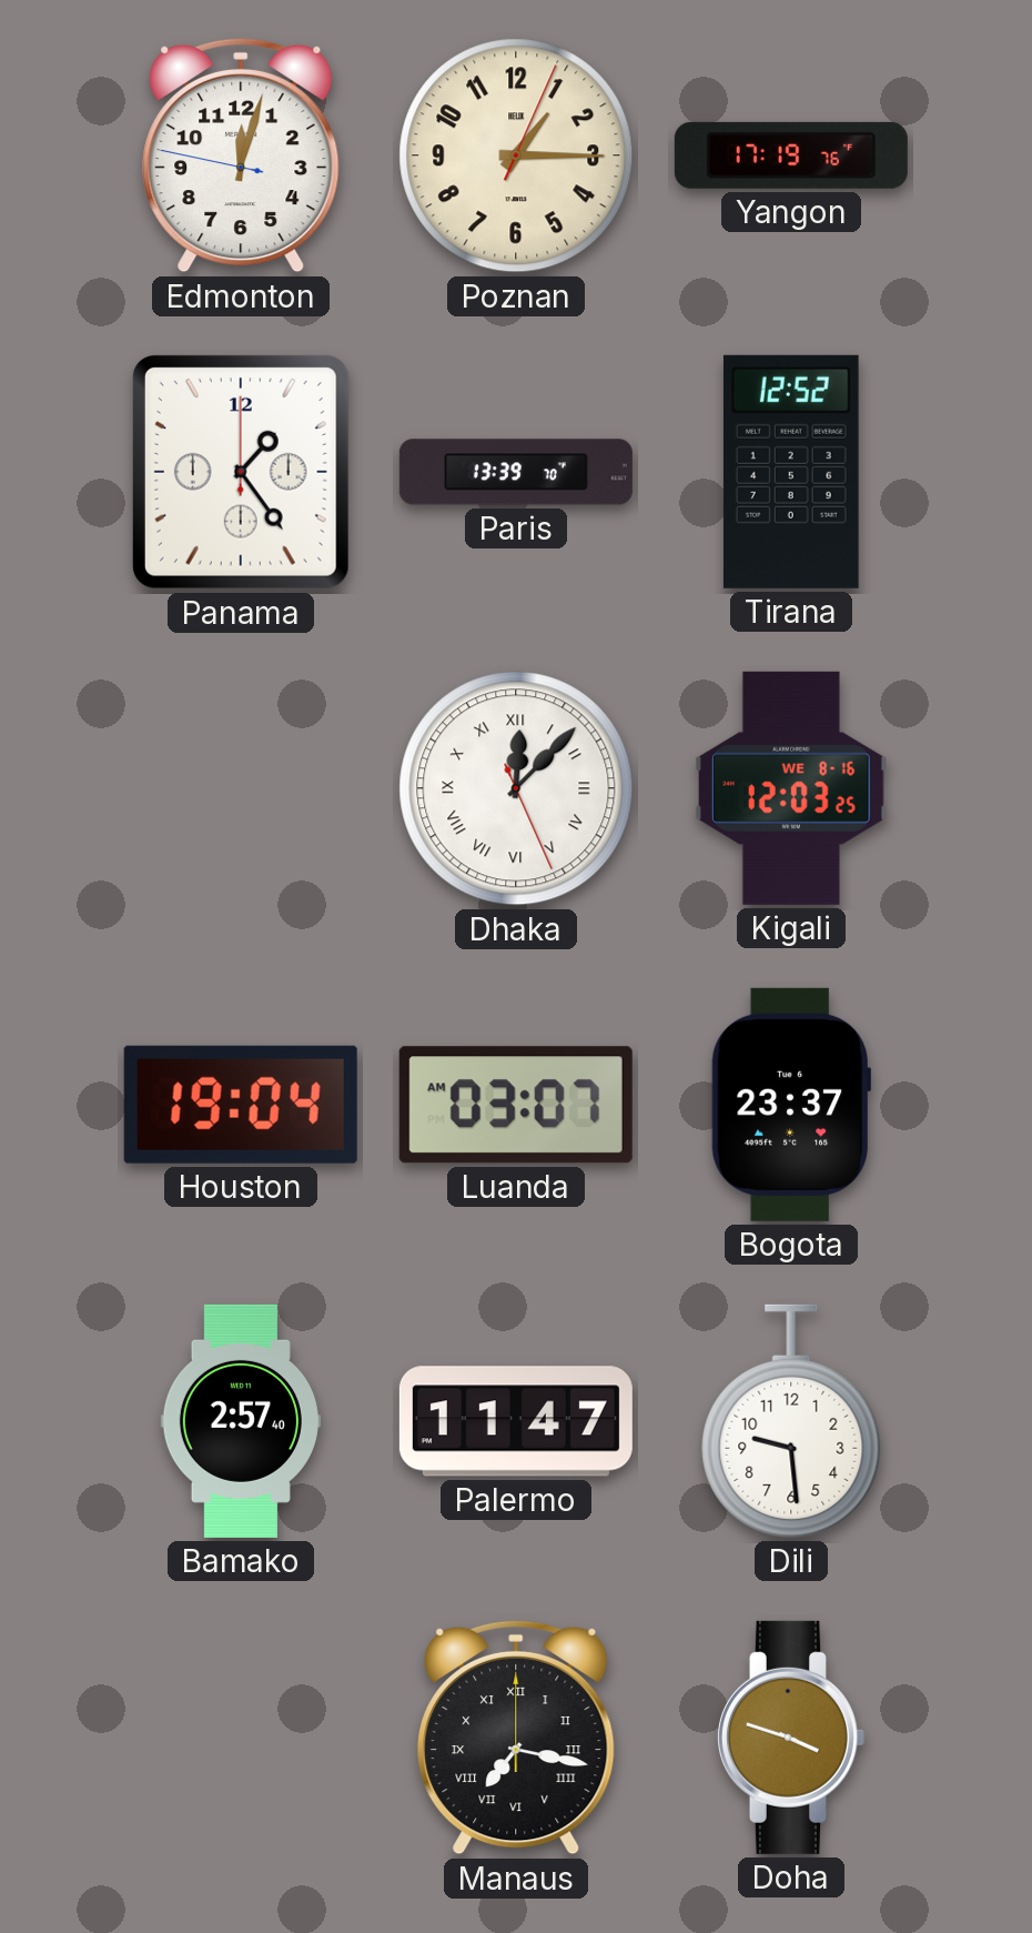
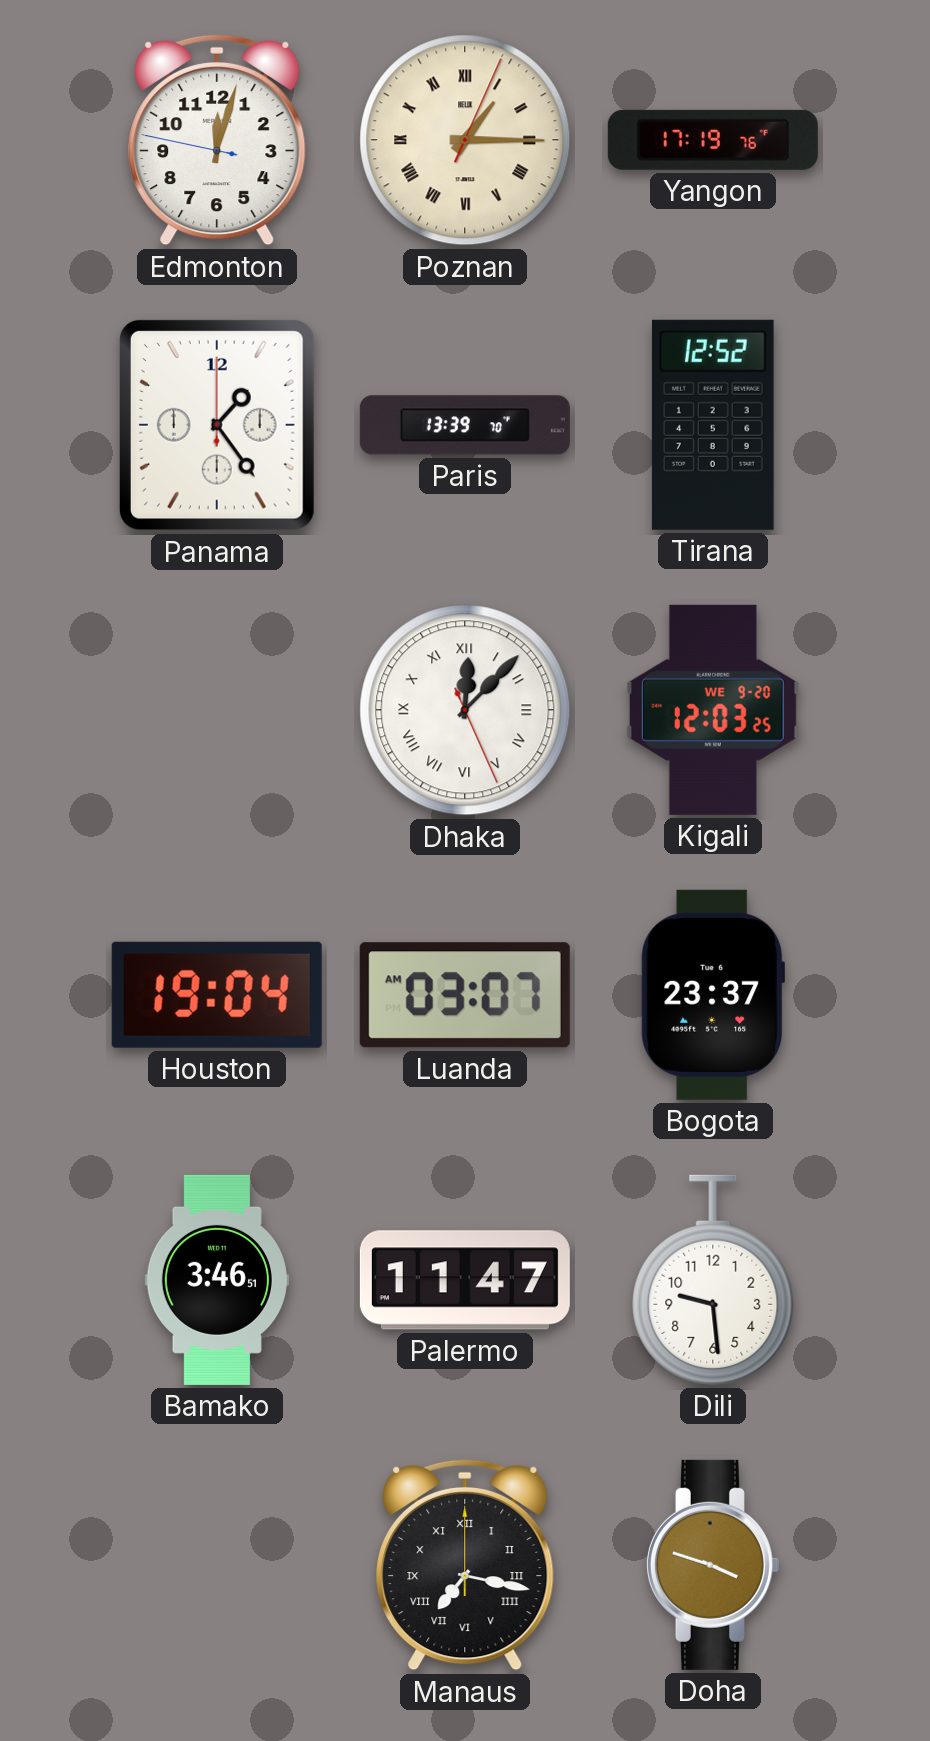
Poznan numerals: Arabic -> Roman
Kigali date: WE 8-16 -> WE 9-20
Bamako: 2:57 -> 3:46
